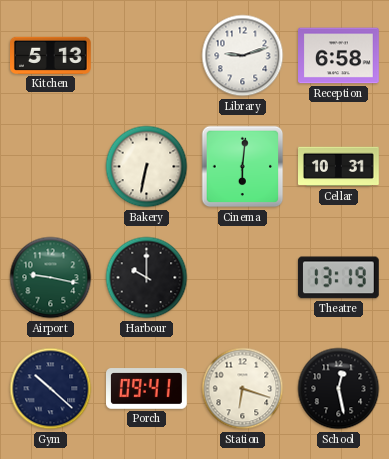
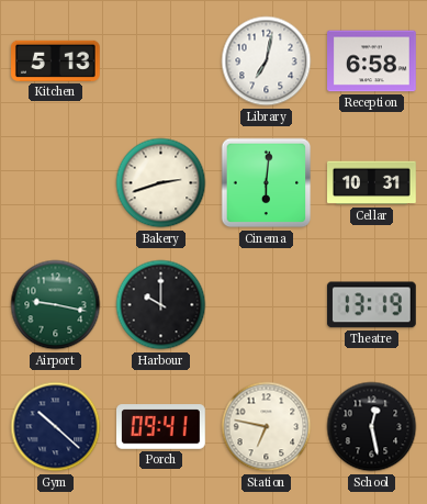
Library: 9:12 -> 7:02
Bakery: 6:32 -> 2:42
Station: 6:18 -> 6:47
